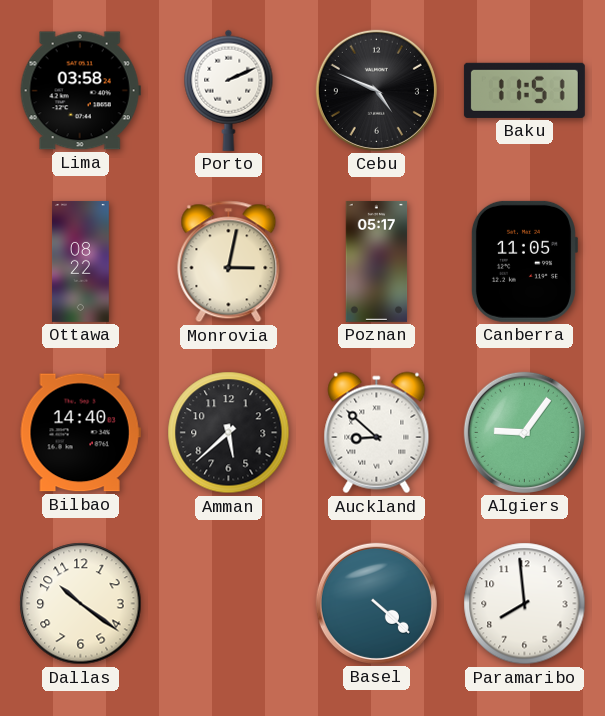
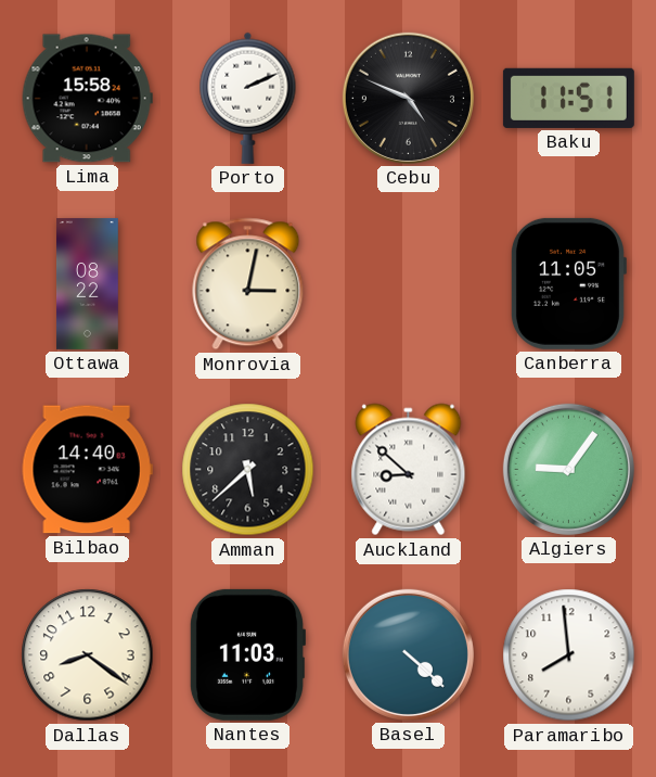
Lima: 03:58 -> 15:58
Poznan: 05:17 -> none
Dallas: 10:21 -> 8:21
Nantes: none -> 11:03
